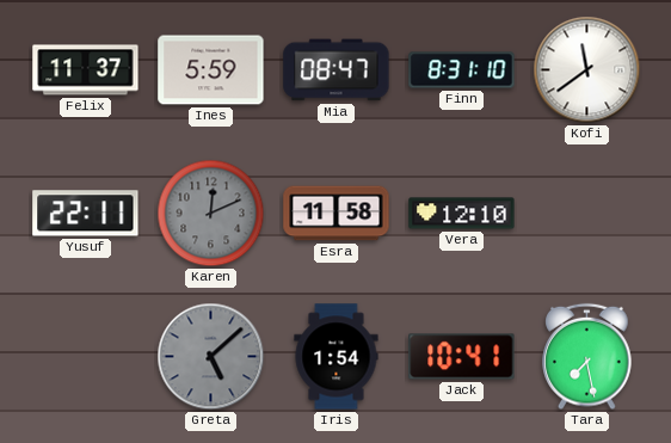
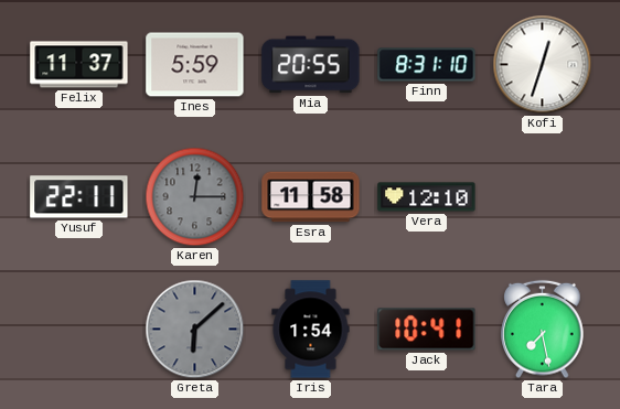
Mia: 08:47 -> 20:55
Kofi: 11:39 -> 12:33
Karen: 12:11 -> 12:15
Greta: 5:08 -> 6:08
